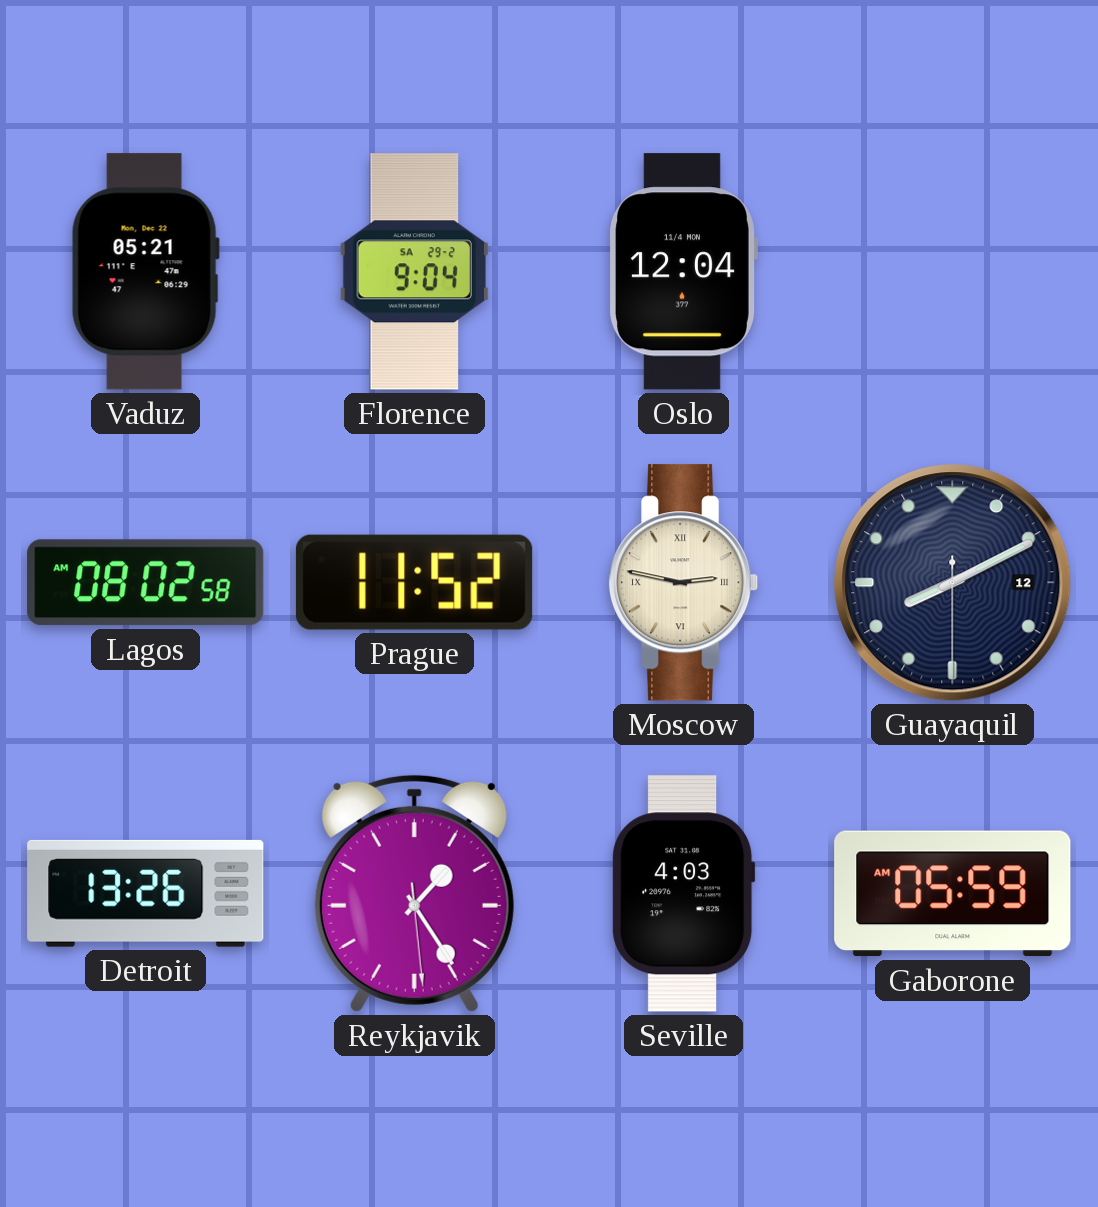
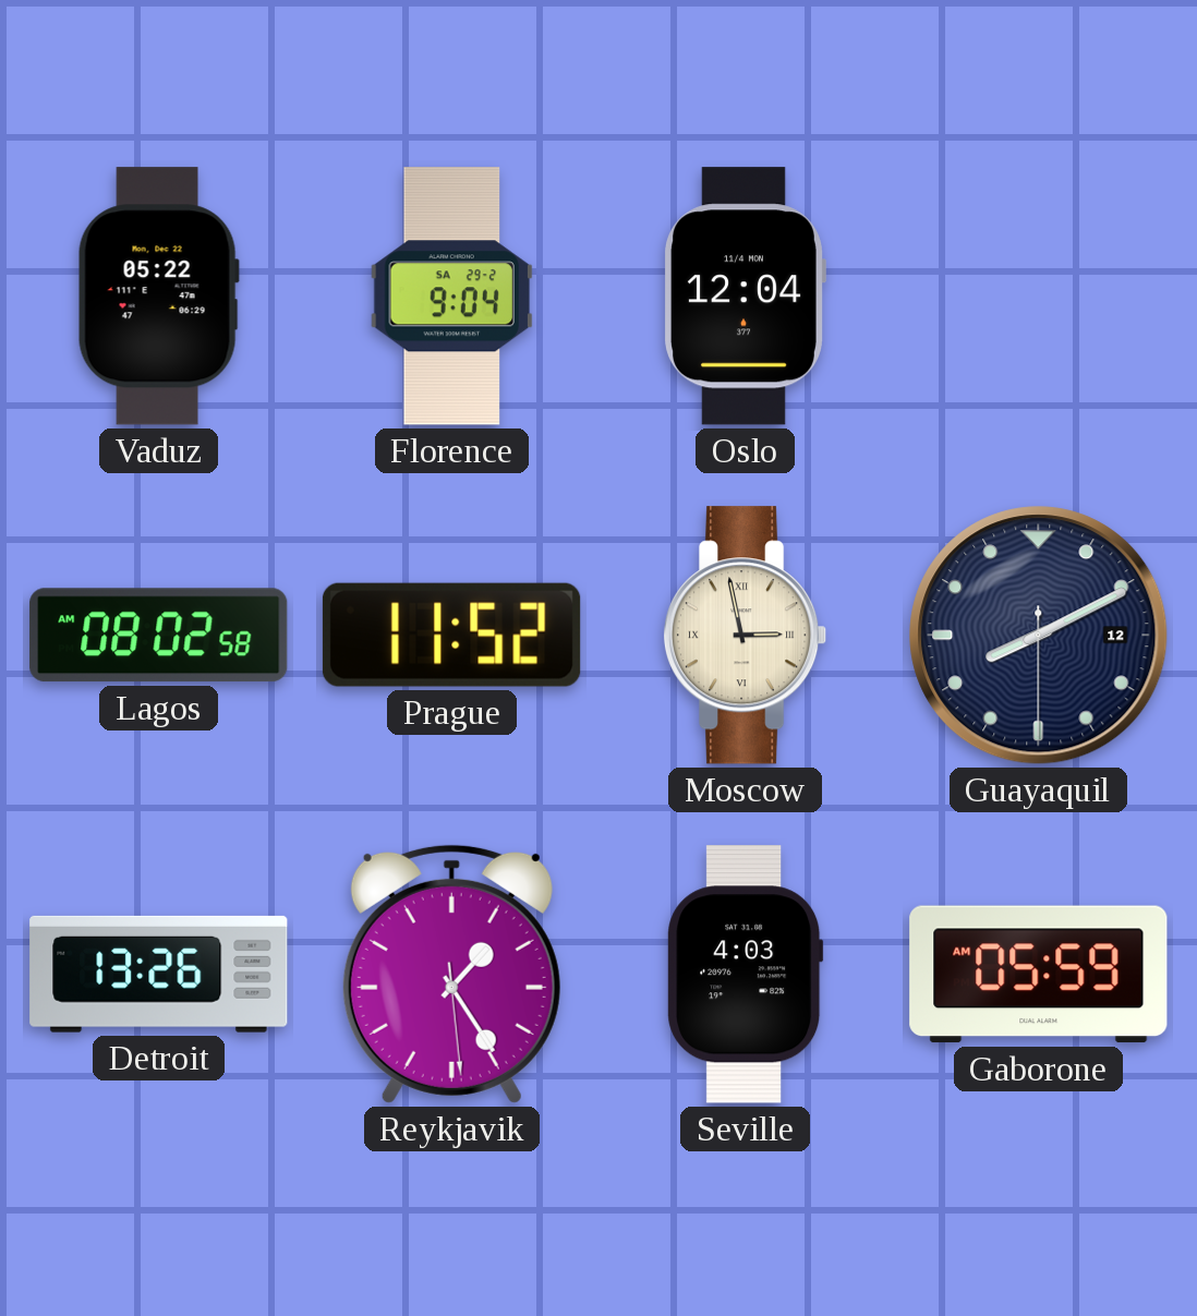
Vaduz: 05:21 -> 05:22
Moscow: 2:47 -> 2:58
